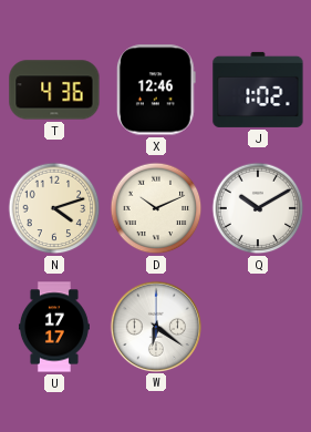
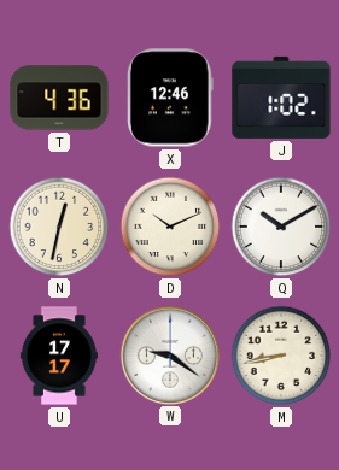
N: 4:12 -> 12:32
W: 6:21 -> 9:21
M: none -> 8:43
